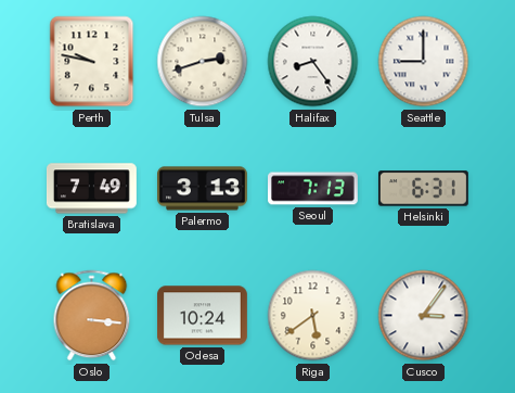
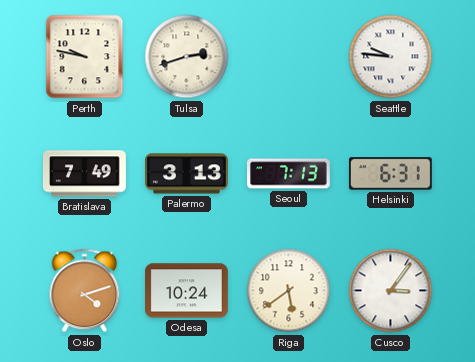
Halifax: 8:24 -> none
Seattle: 9:00 -> 9:46
Oslo: 3:16 -> 4:12
